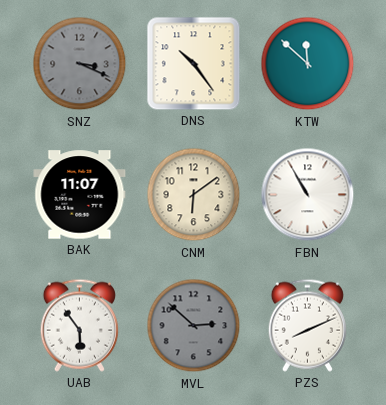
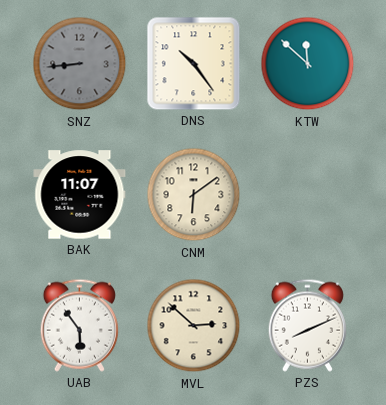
SNZ: 3:19 -> 8:44
FBN: 10:55 -> none
MVL dial: grey -> cream
